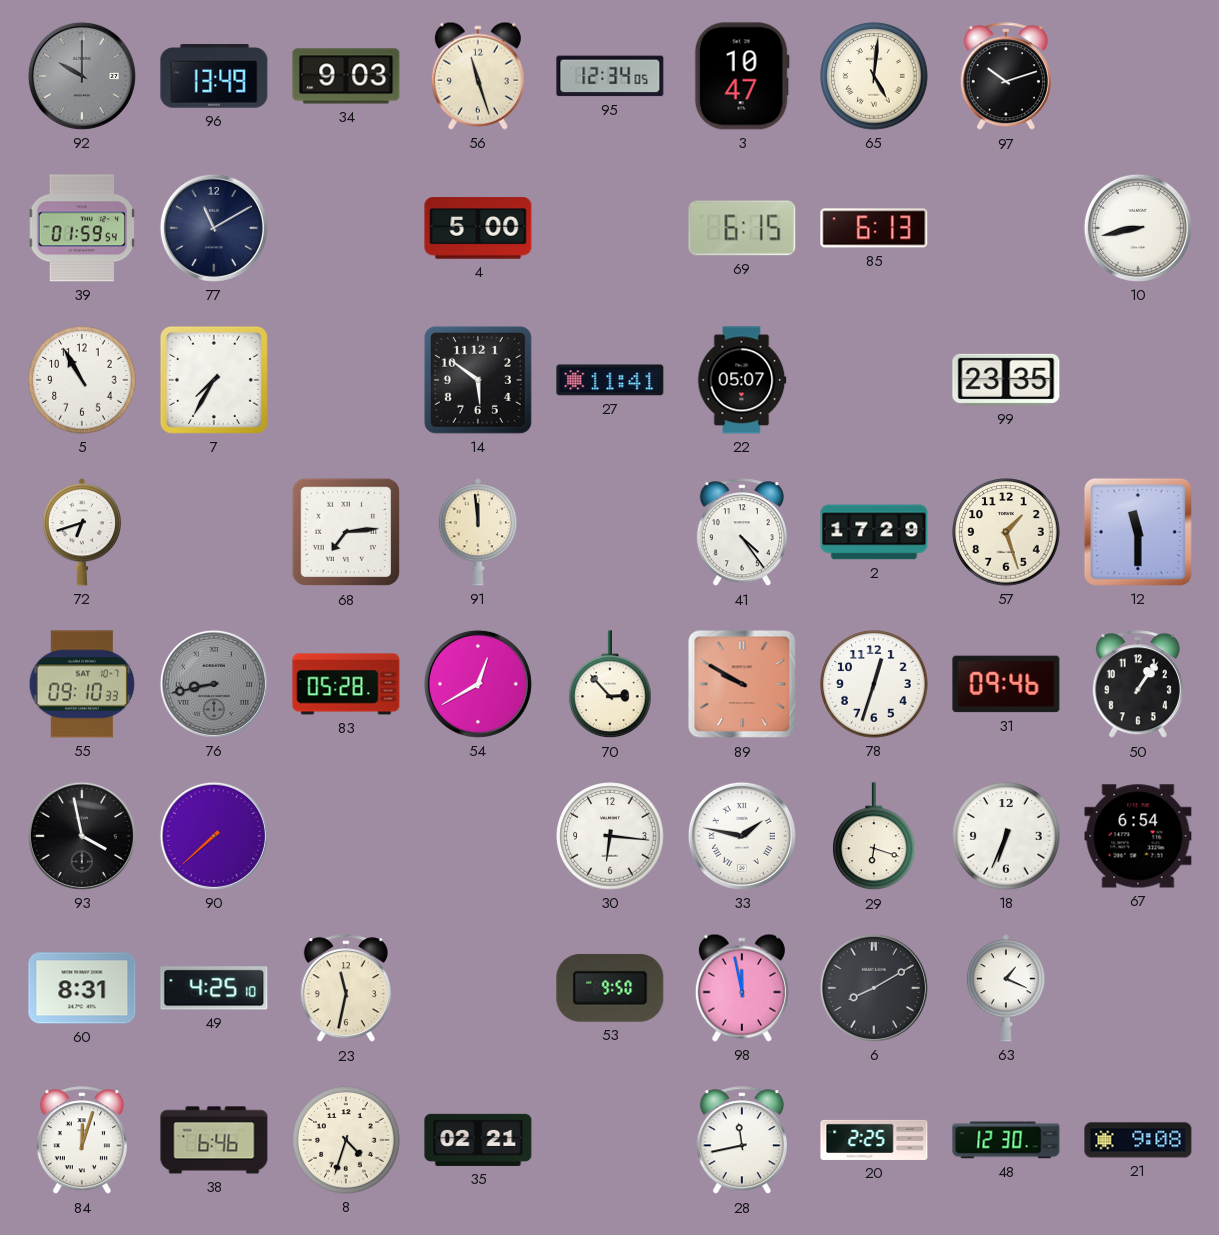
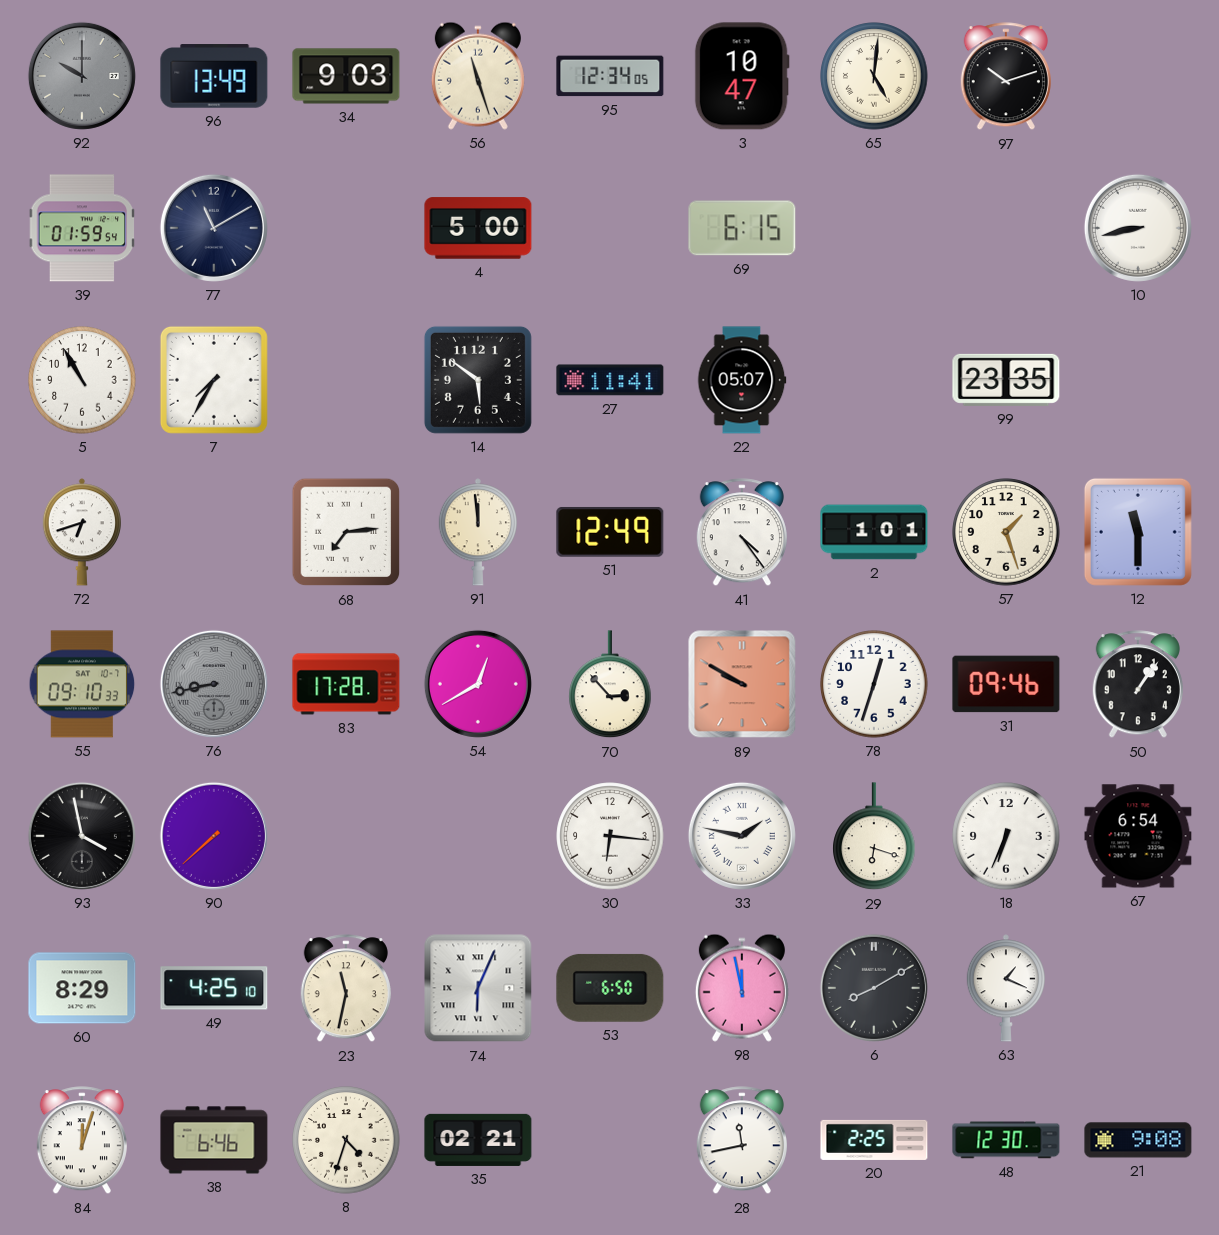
85: 6:13 -> none
51: none -> 12:49
2: 17:29 -> 1:01
83: 05:28 -> 17:28
60: 8:31 -> 8:29
74: none -> 6:04
53: 9:50 -> 6:50
